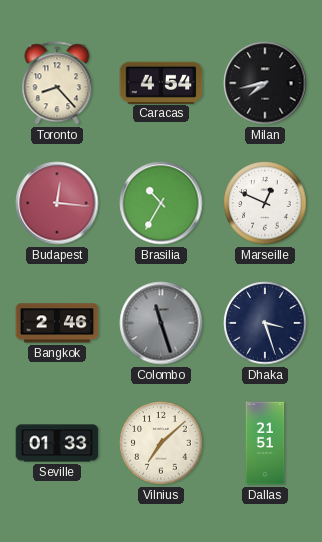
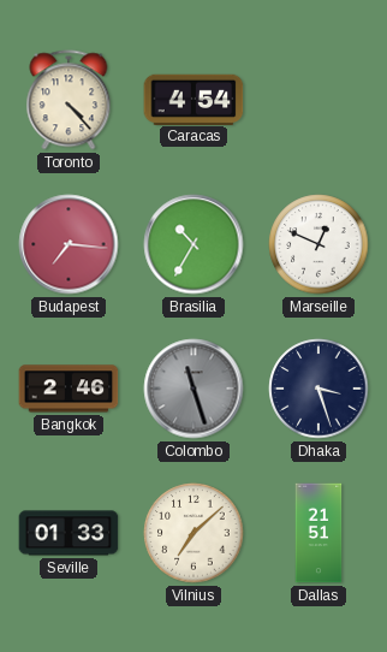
Toronto: 8:23 -> 4:23
Milan: 7:43 -> none
Budapest: 12:16 -> 7:16
